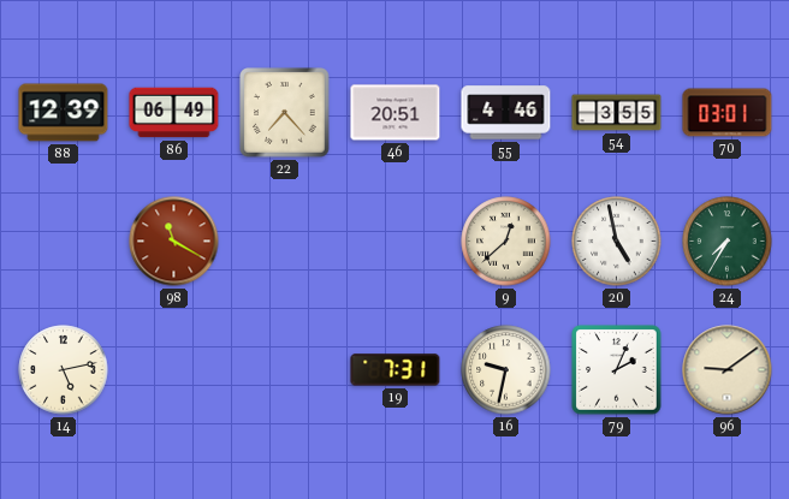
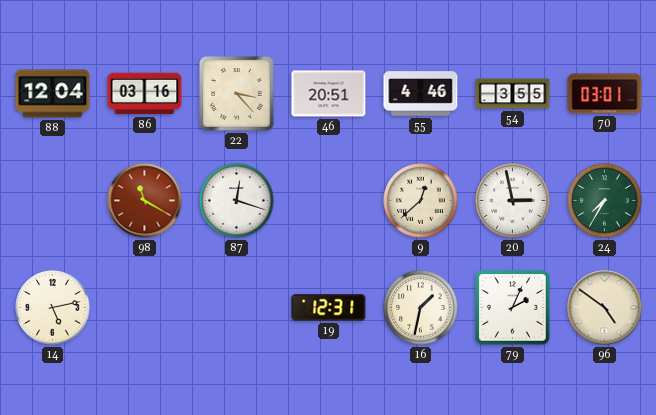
88: 12:39 -> 12:04
86: 06:49 -> 03:16
22: 7:23 -> 3:23
87: none -> 12:18
20: 4:58 -> 2:58
19: 7:31 -> 12:31
16: 9:32 -> 1:32
96: 9:09 -> 4:51
